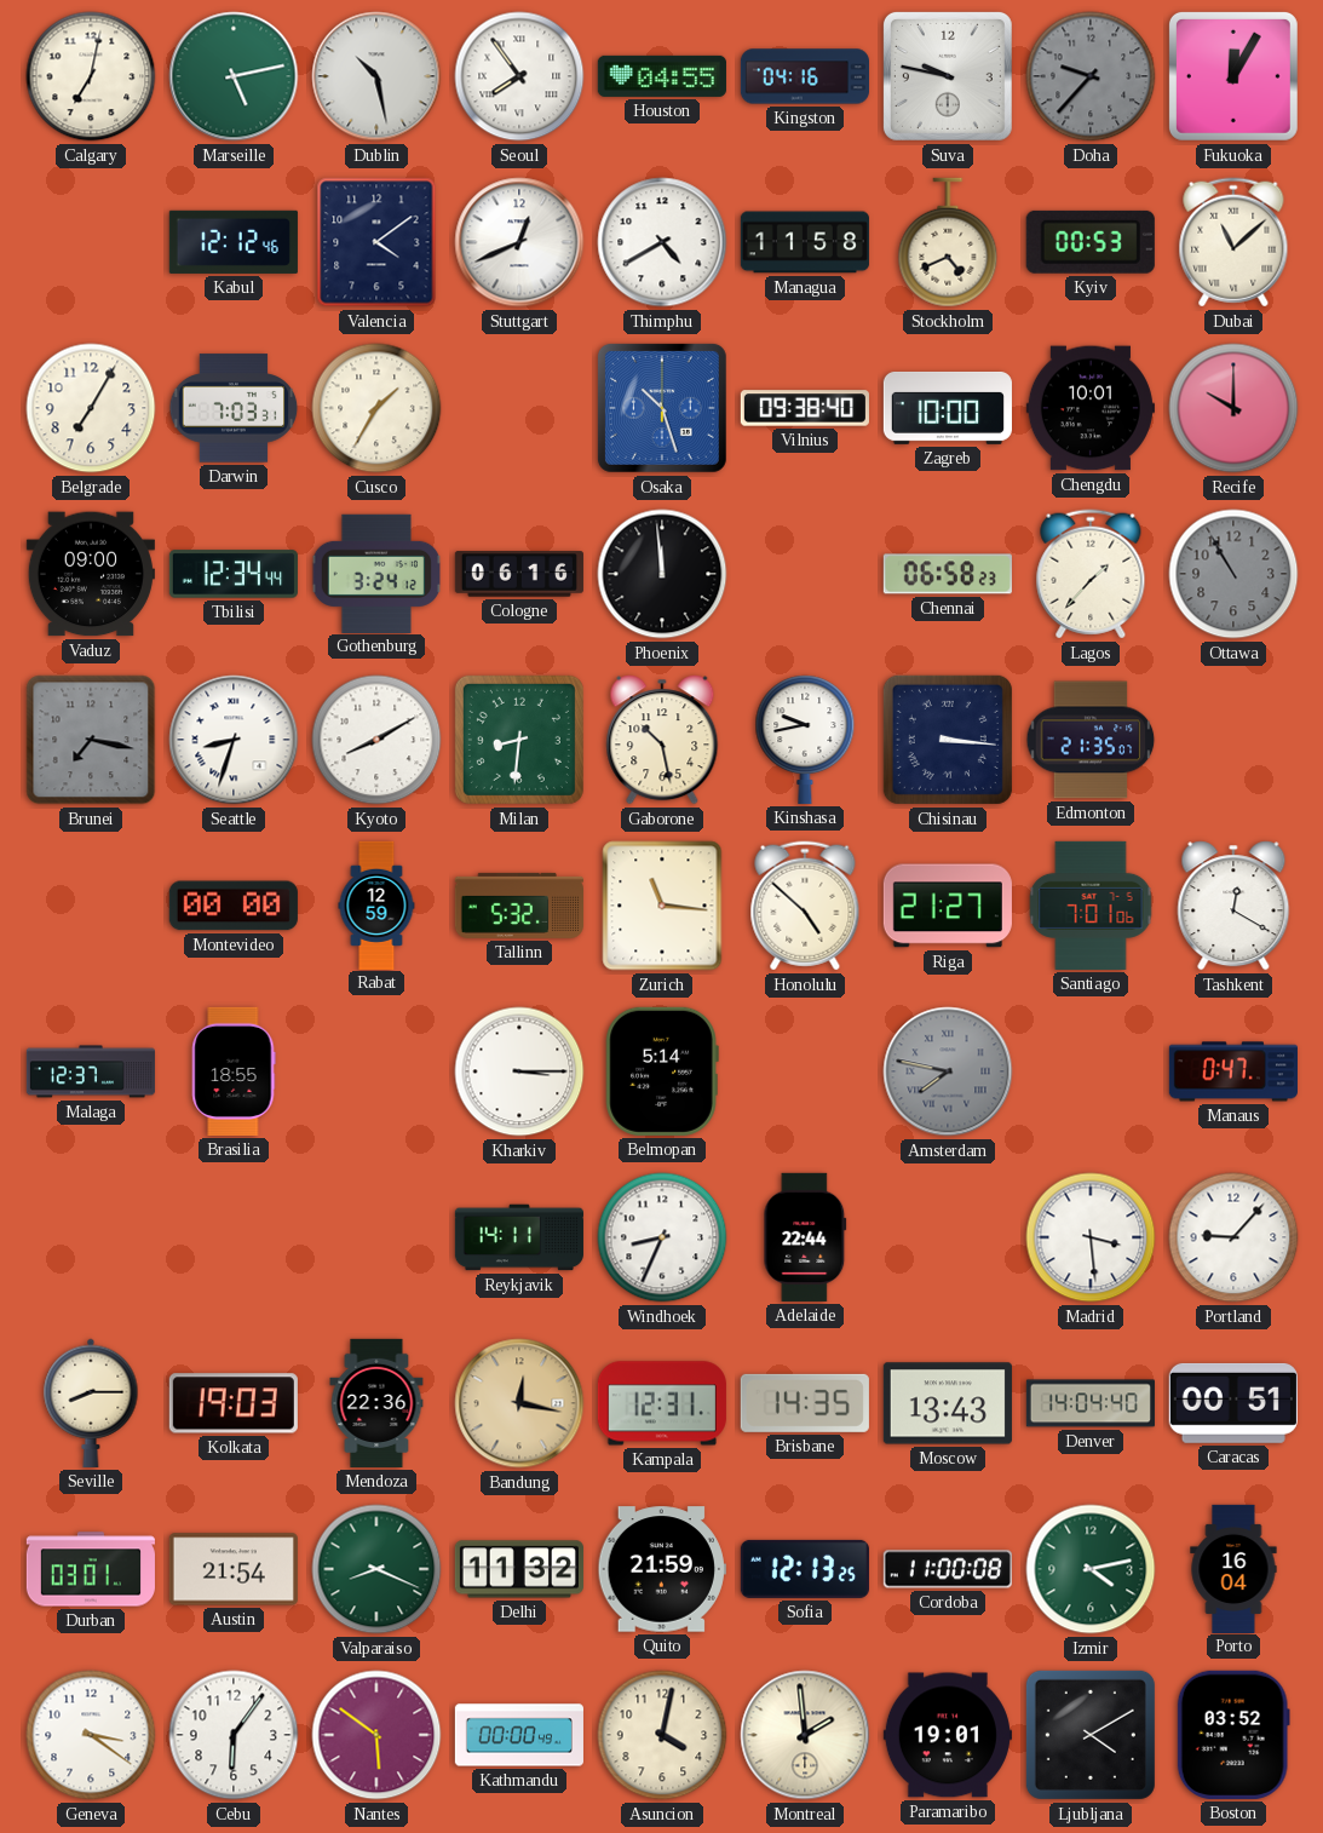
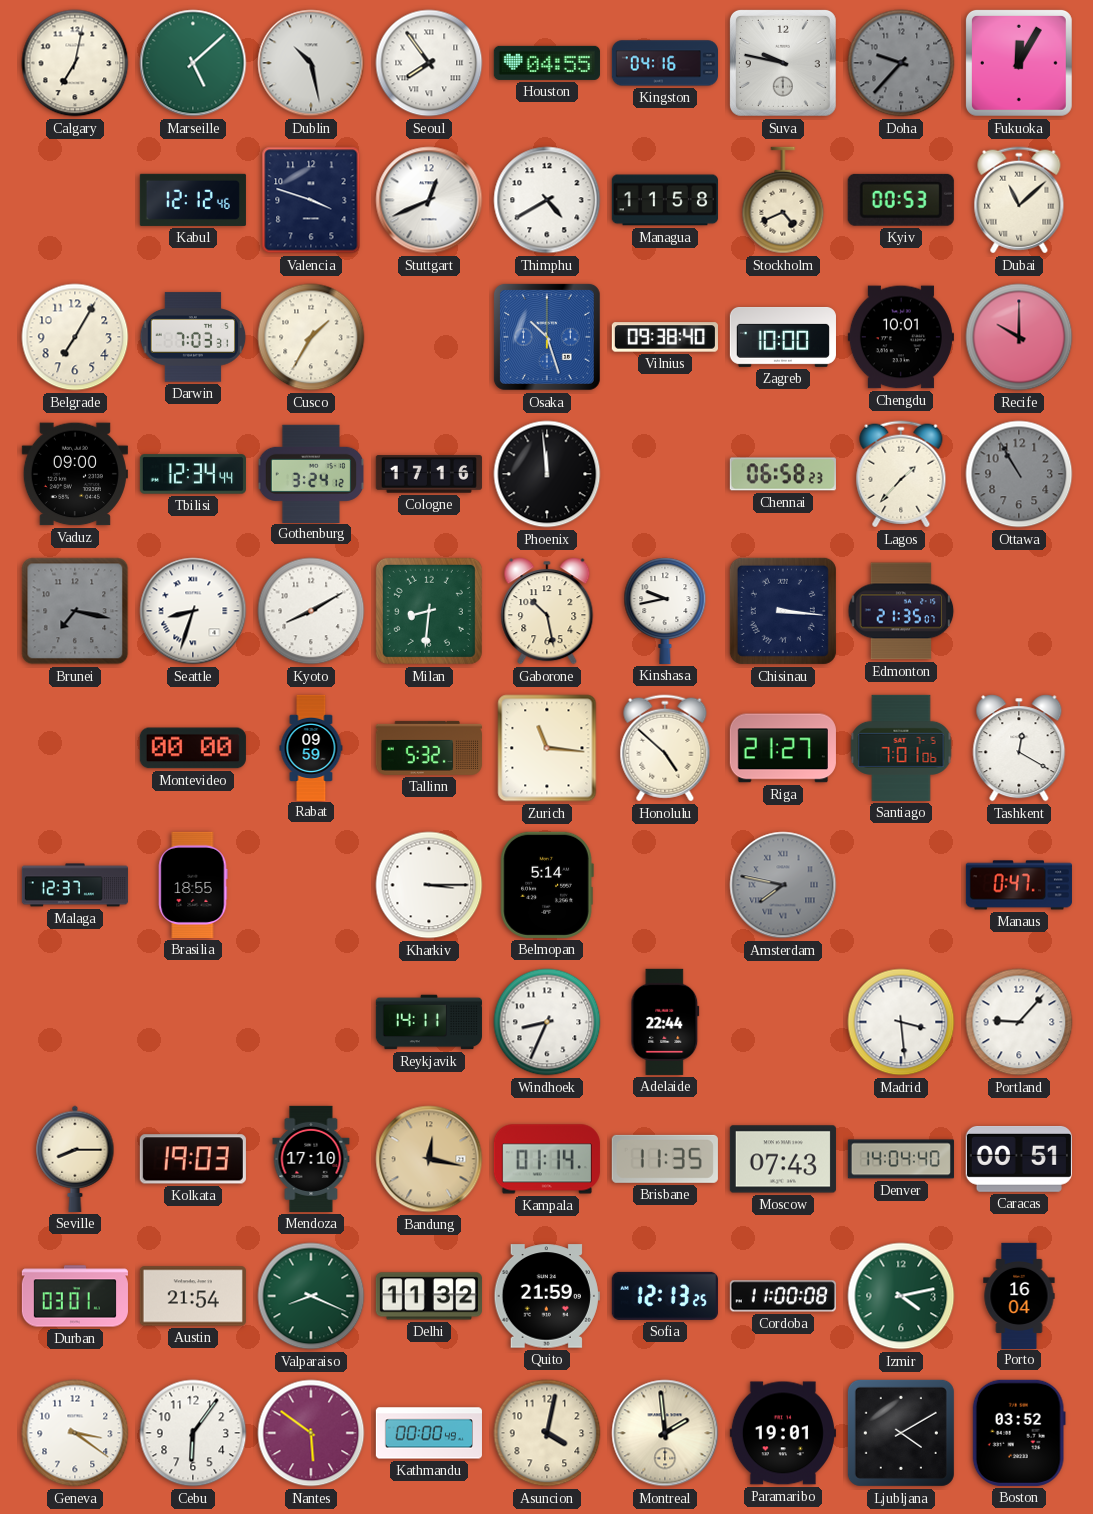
Marseille: 5:13 -> 5:08
Valencia: 4:09 -> 3:48
Cologne: 06:16 -> 17:16
Rabat: 12:59 -> 09:59
Mendoza: 22:36 -> 17:10
Kampala: 12:31 -> 01:14
Brisbane: 14:35 -> 11:35
Moscow: 13:43 -> 07:43
